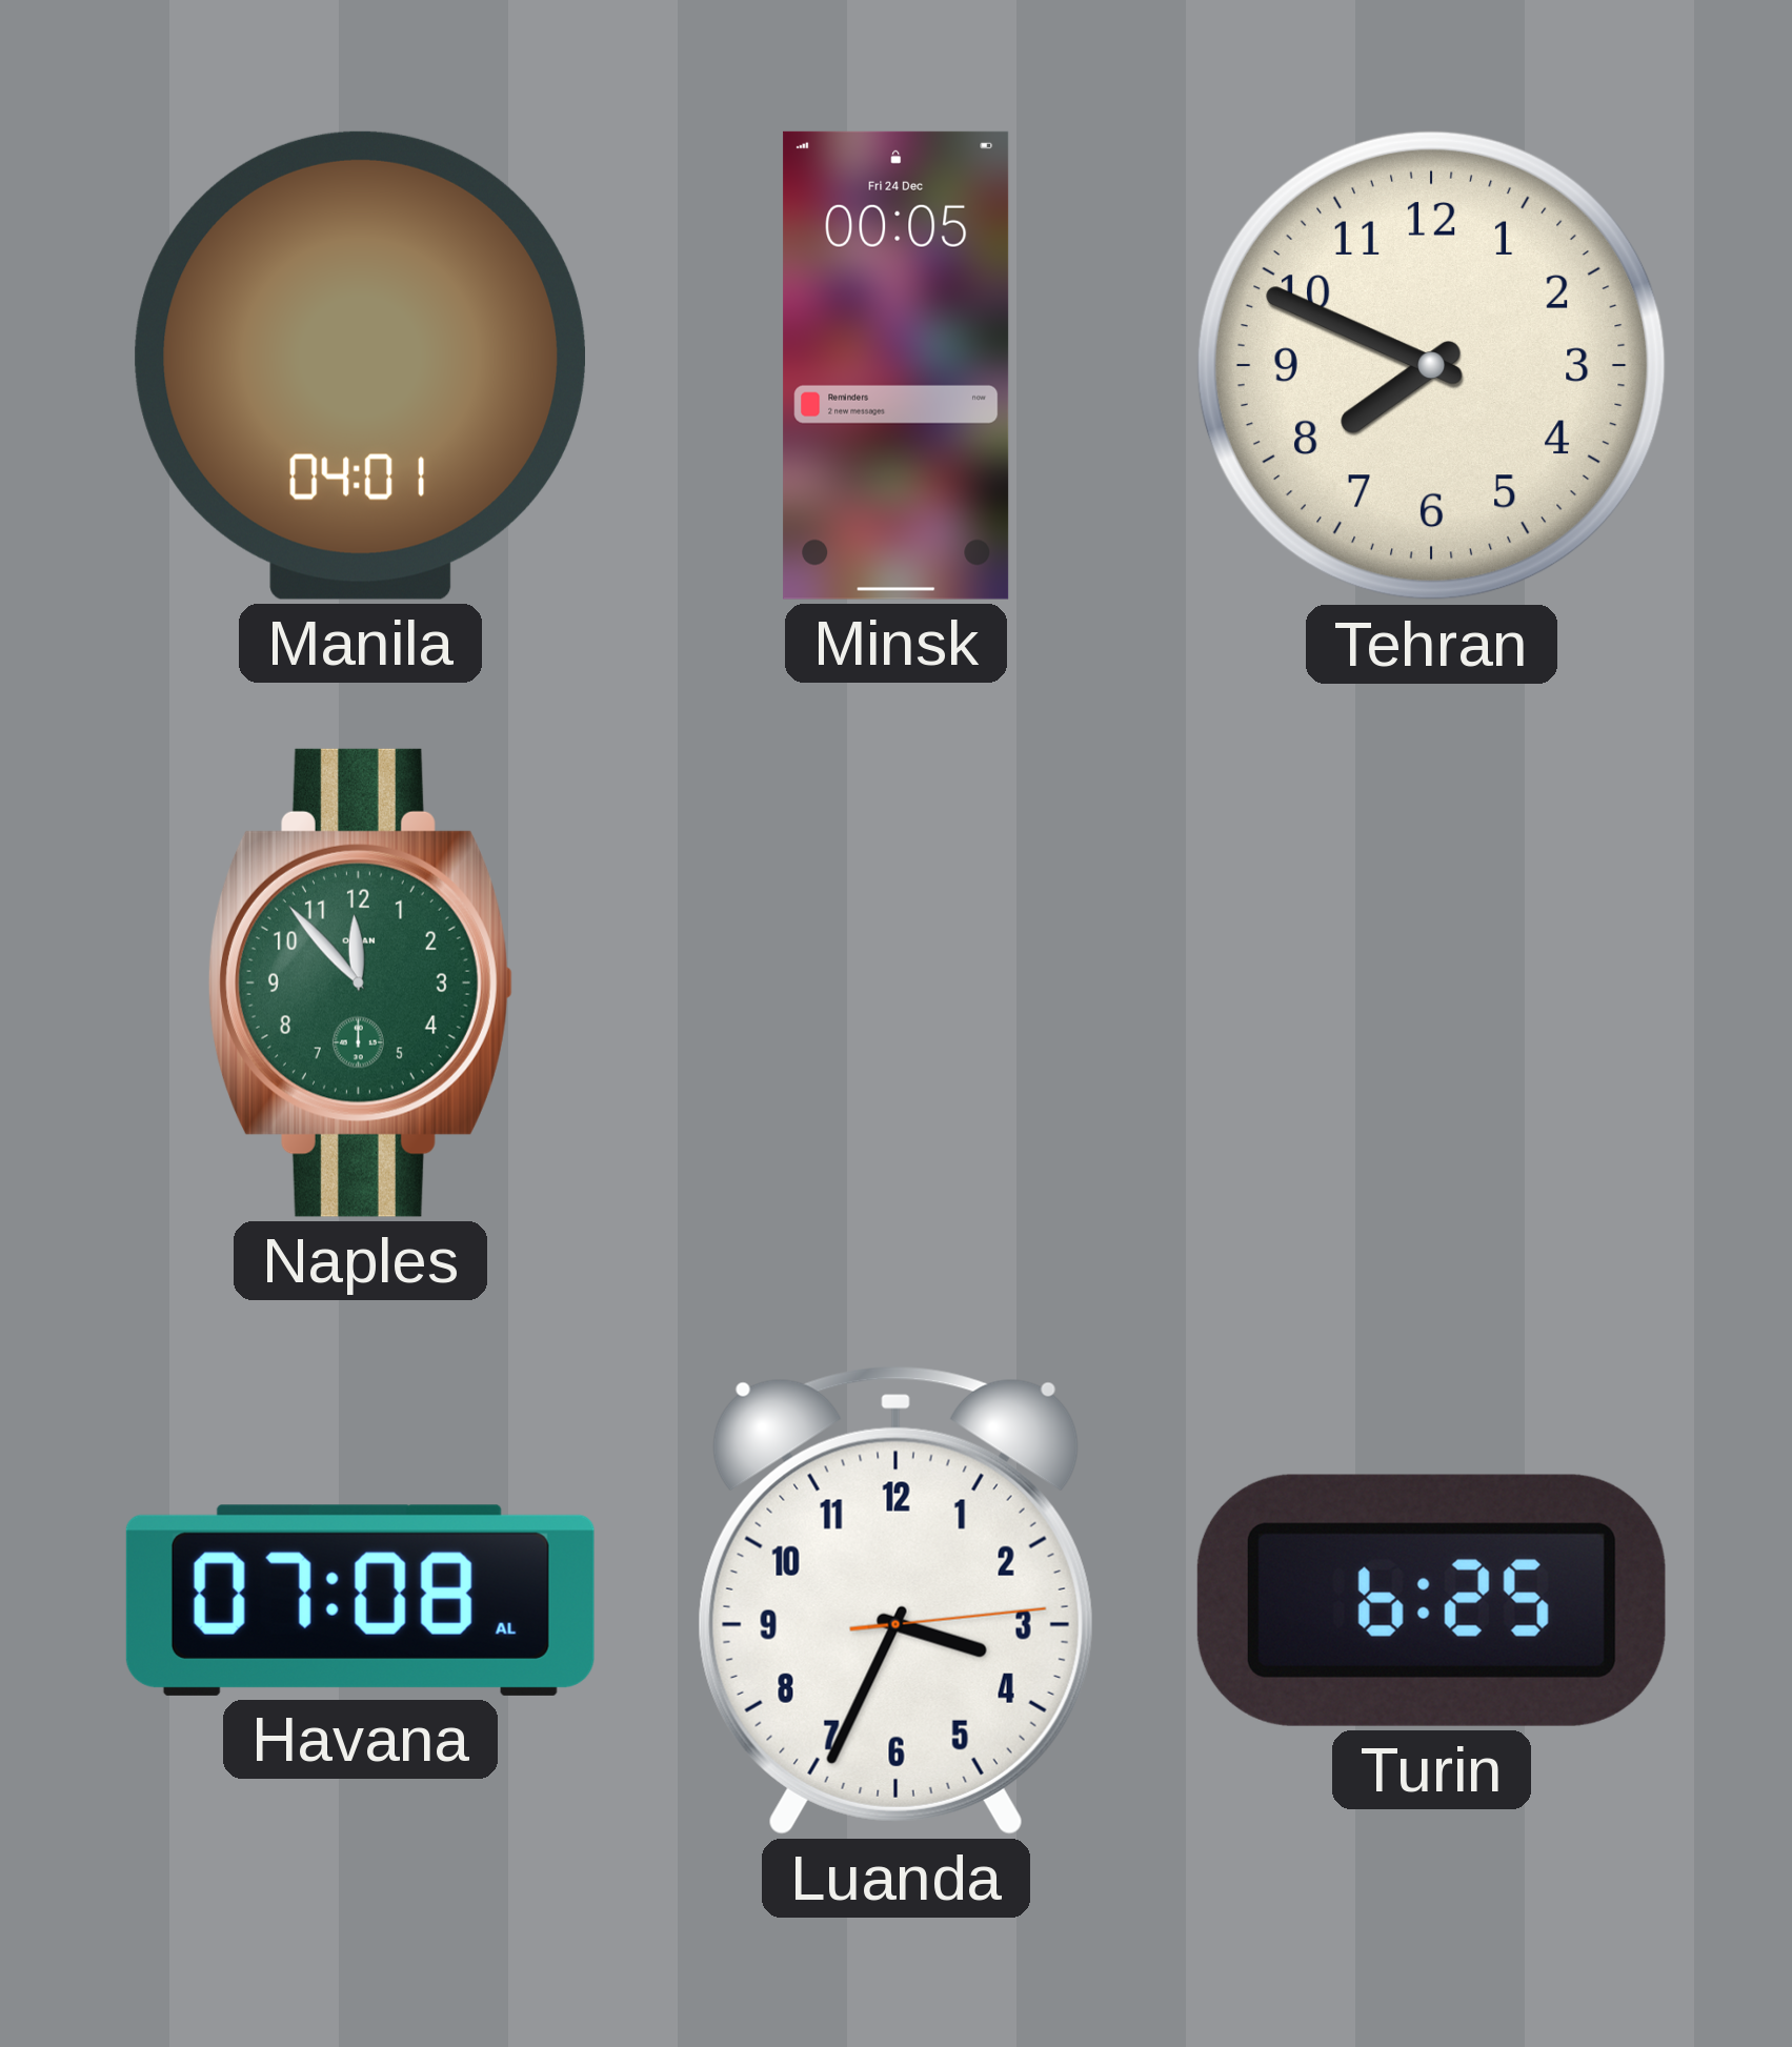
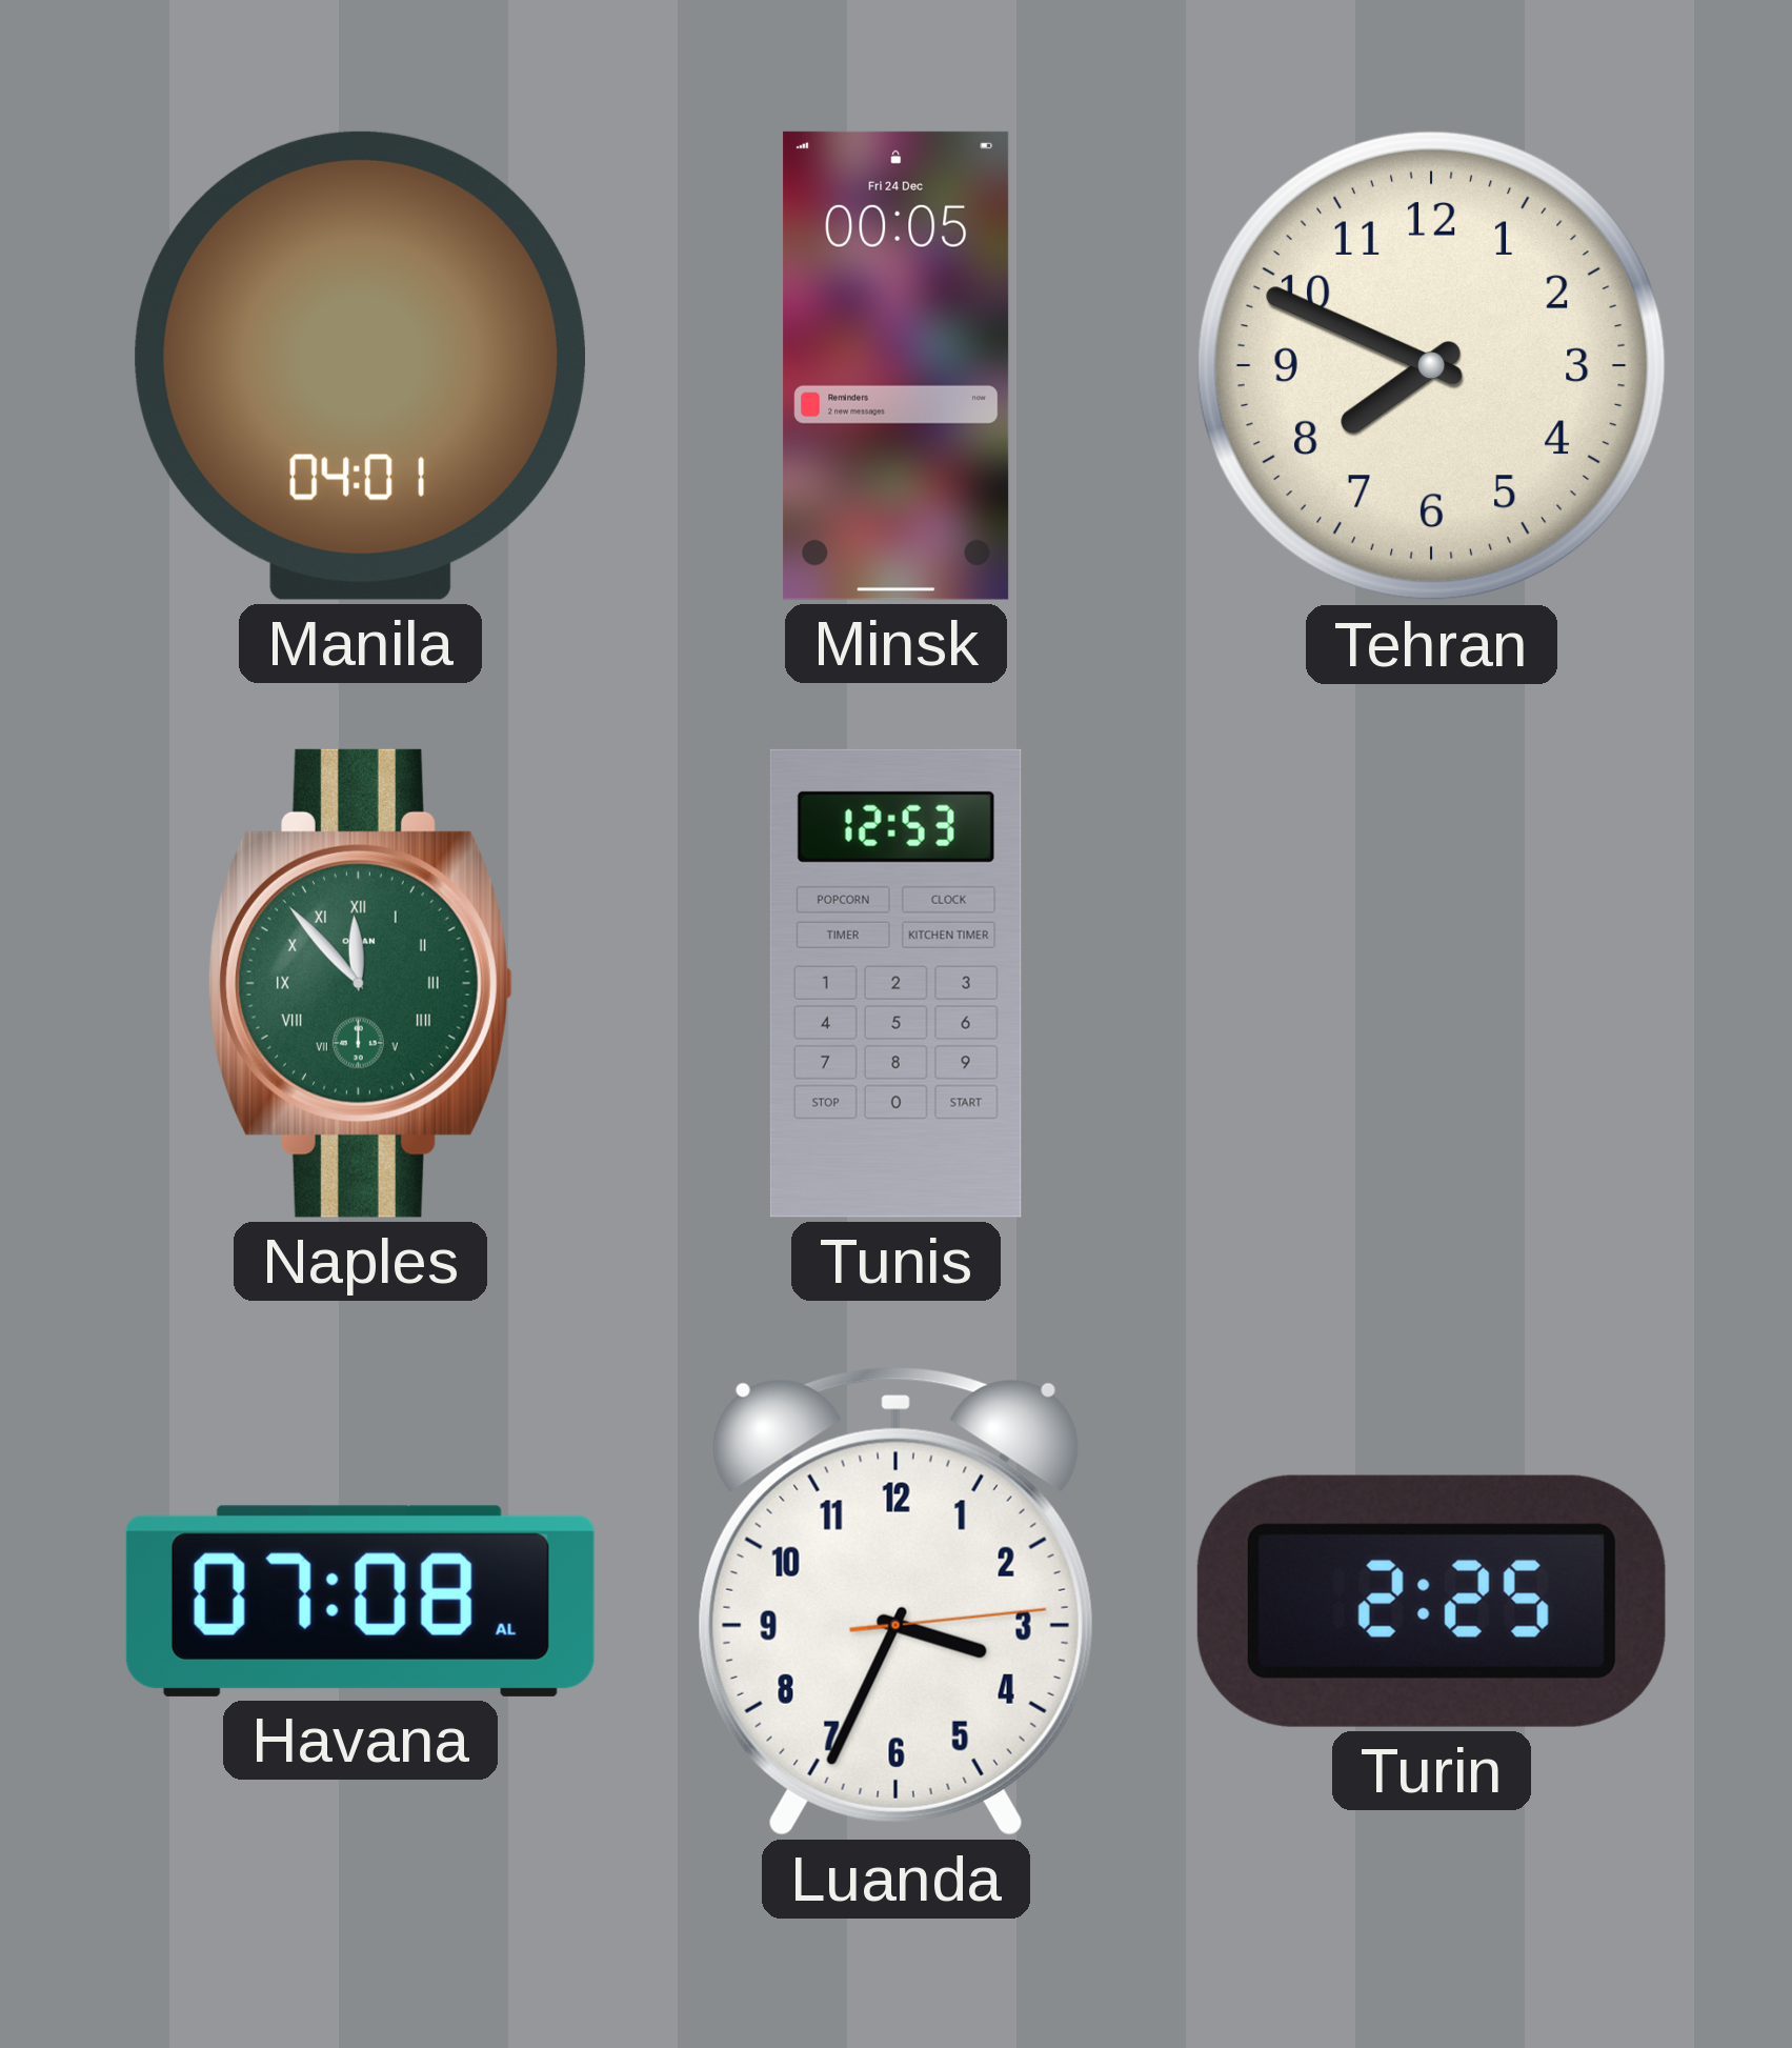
Naples numerals: Arabic -> Roman
Tunis: none -> 12:53
Turin: 6:25 -> 2:25
